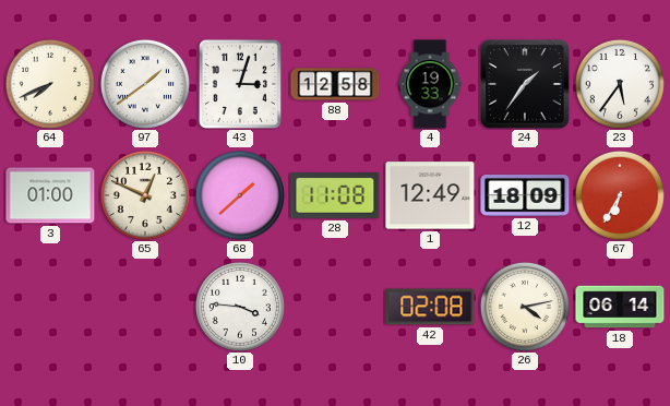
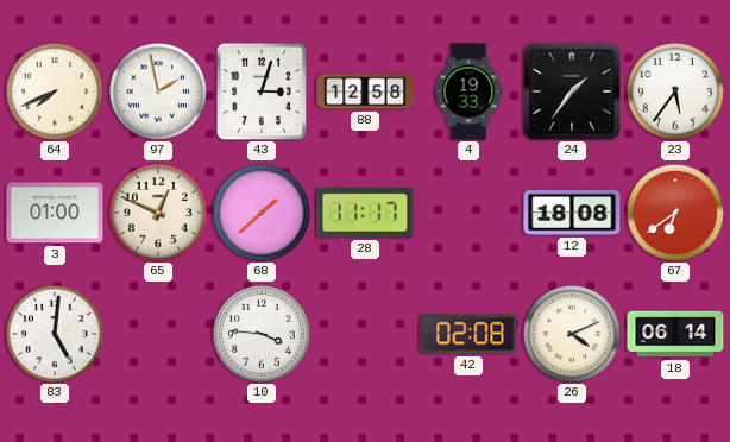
97: 1:39 -> 1:58
28: 11:08 -> 11:17
1: 12:49 -> none
12: 18:09 -> 18:08
67: 6:35 -> 6:39
83: none -> 5:01
26: 4:13 -> 4:11
